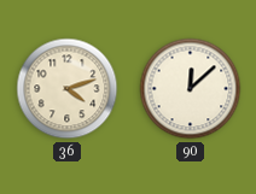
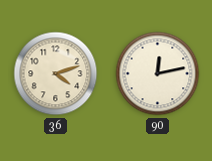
90: 12:08 -> 12:13
